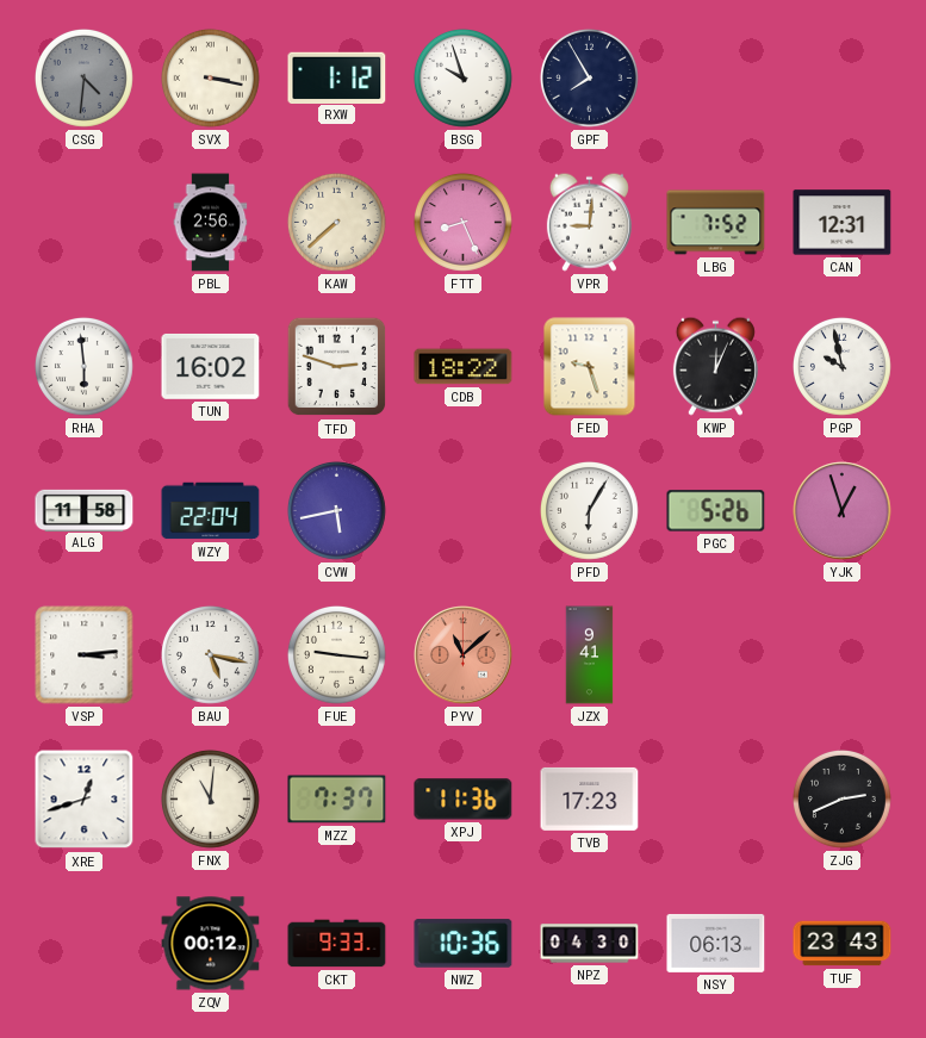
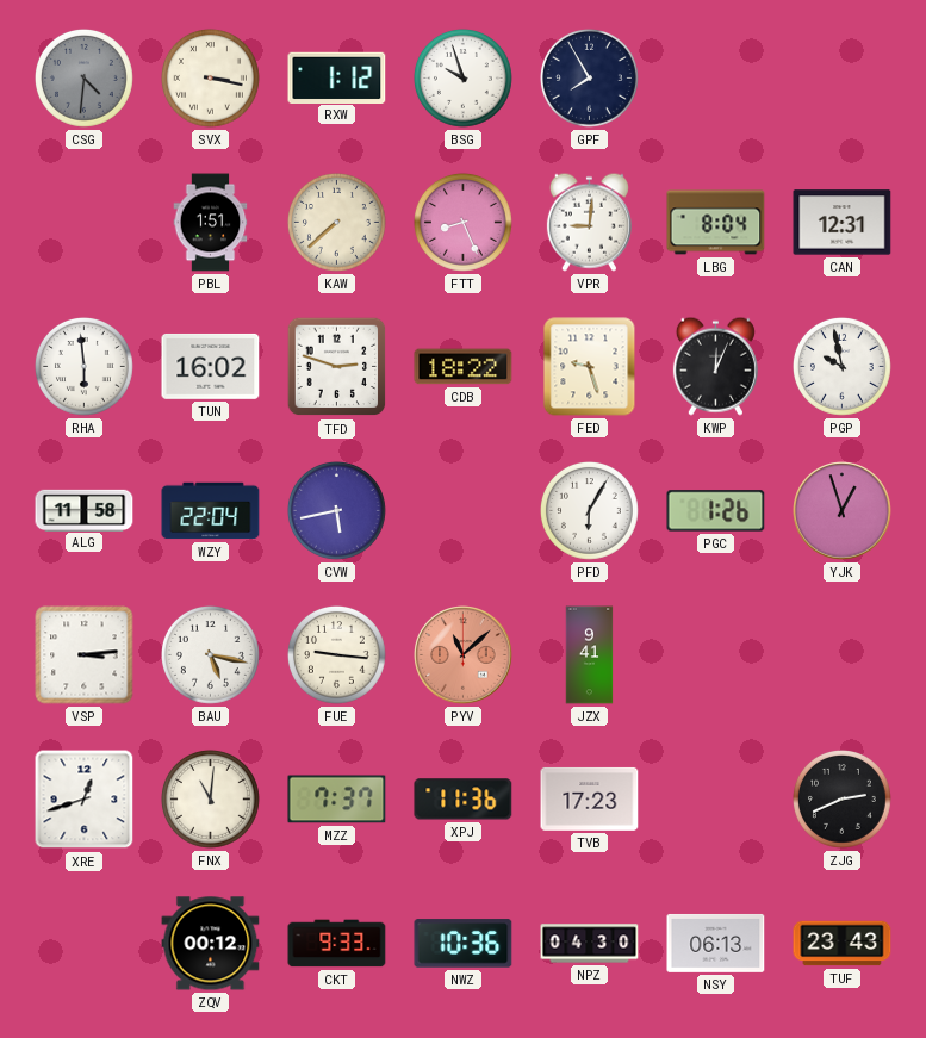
PBL: 2:56 -> 1:51
LBG: 7:52 -> 8:04
PGC: 5:26 -> 1:26
